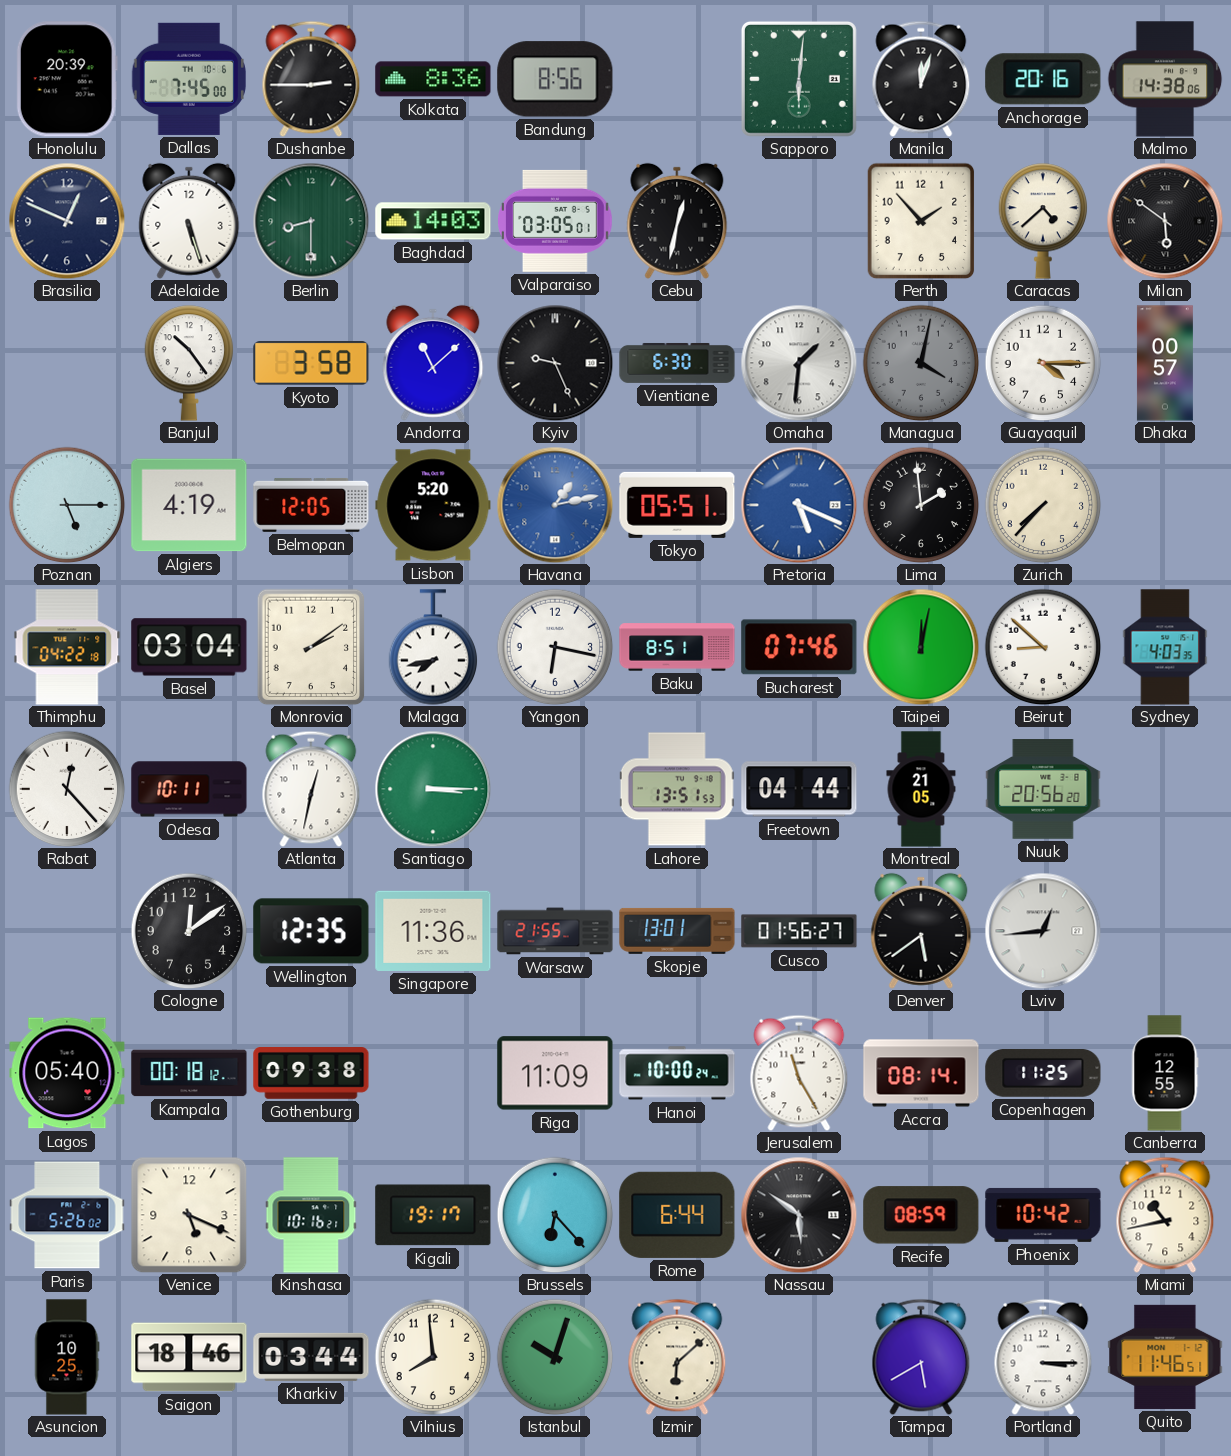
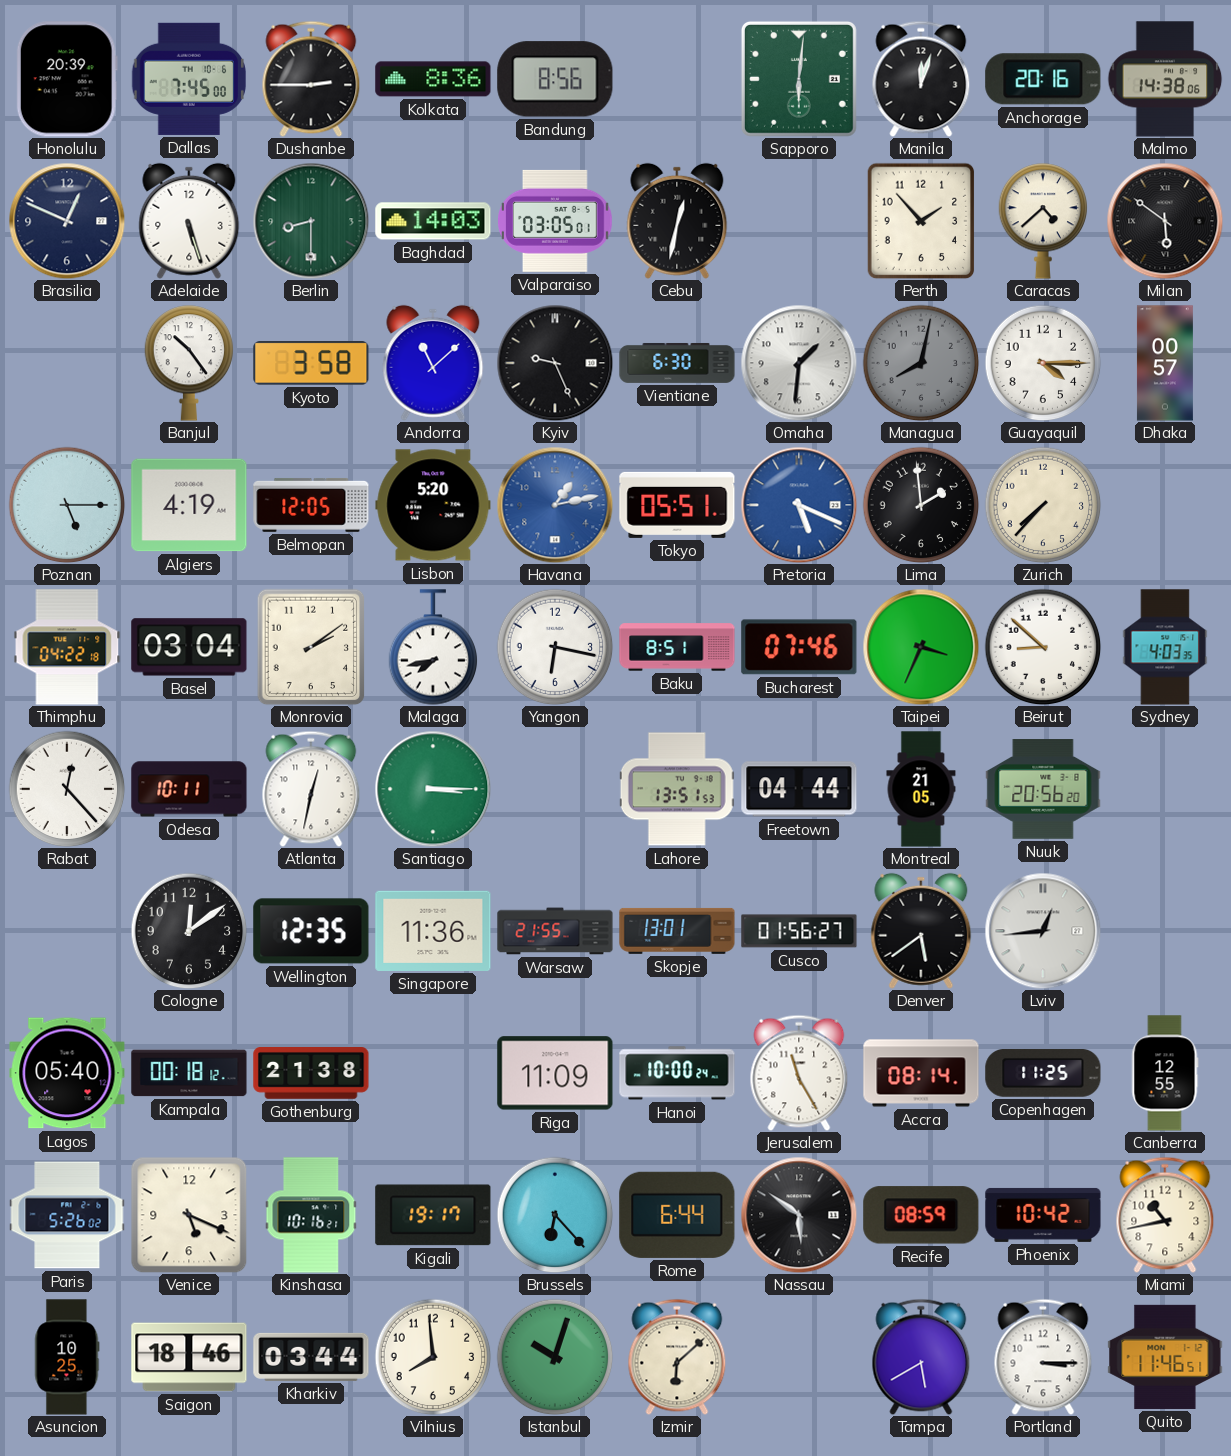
Managua: 4:02 -> 8:02
Taipei: 12:02 -> 3:34
Gothenburg: 09:38 -> 21:38
